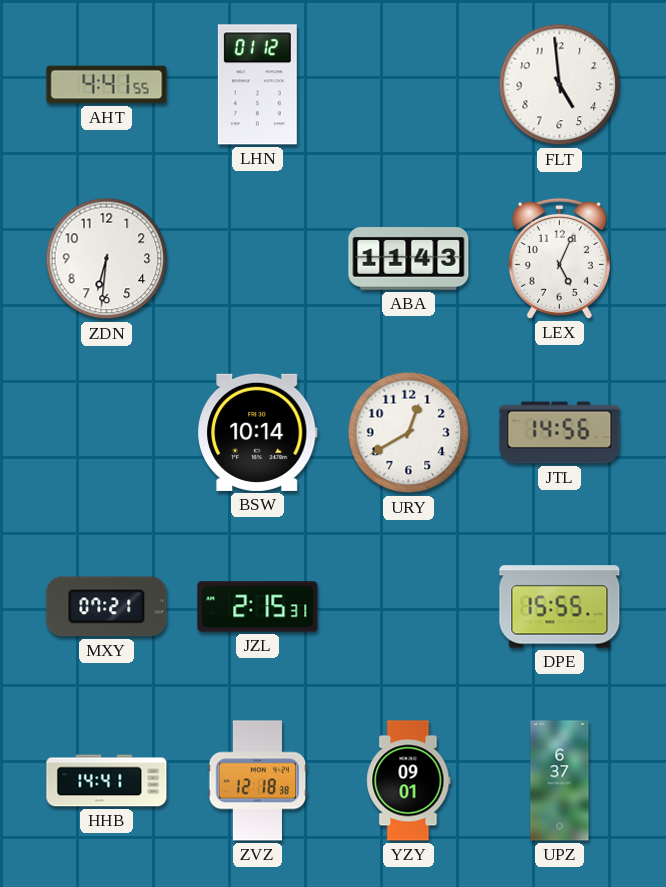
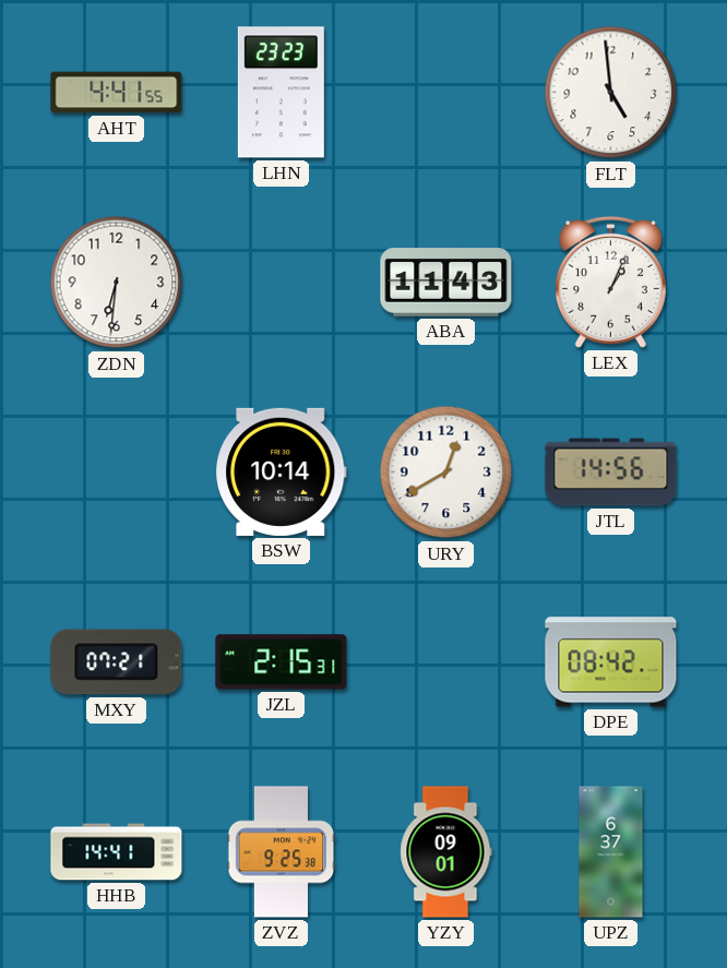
LHN: 01:12 -> 23:23
LEX: 5:04 -> 1:04
DPE: 15:55 -> 08:42
ZVZ: 12:18 -> 9:25
